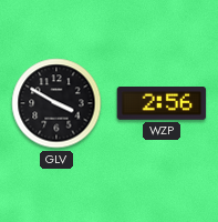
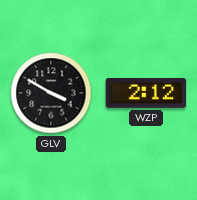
WZP: 2:56 -> 2:12
